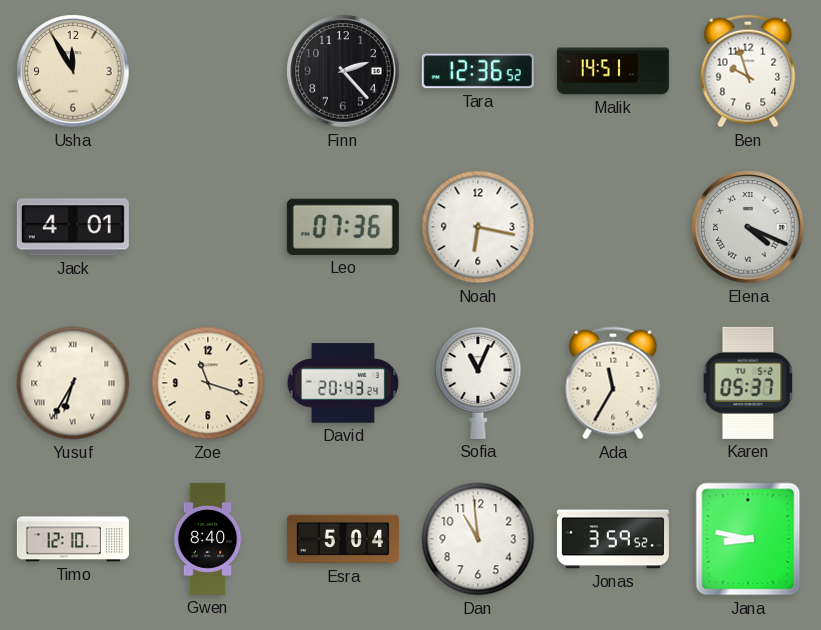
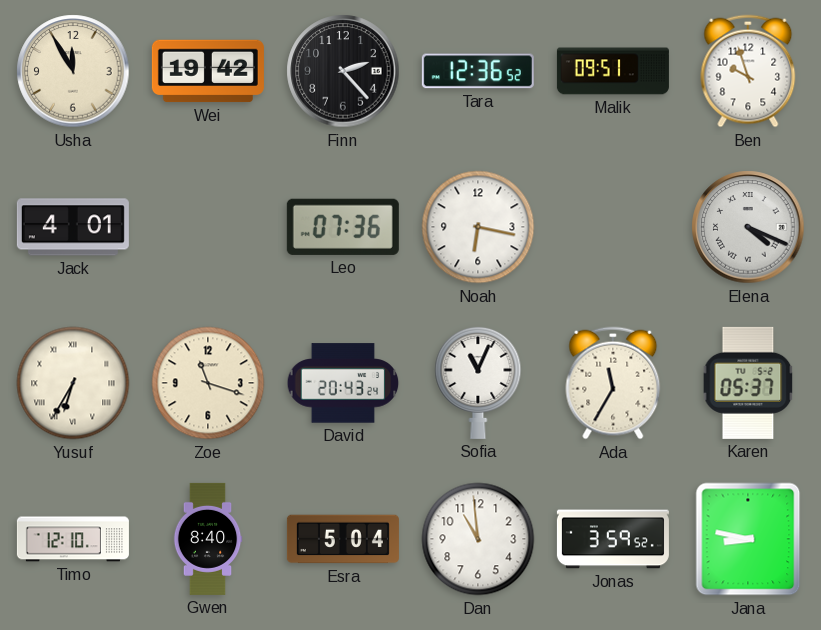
Wei: none -> 19:42
Malik: 14:51 -> 09:51
